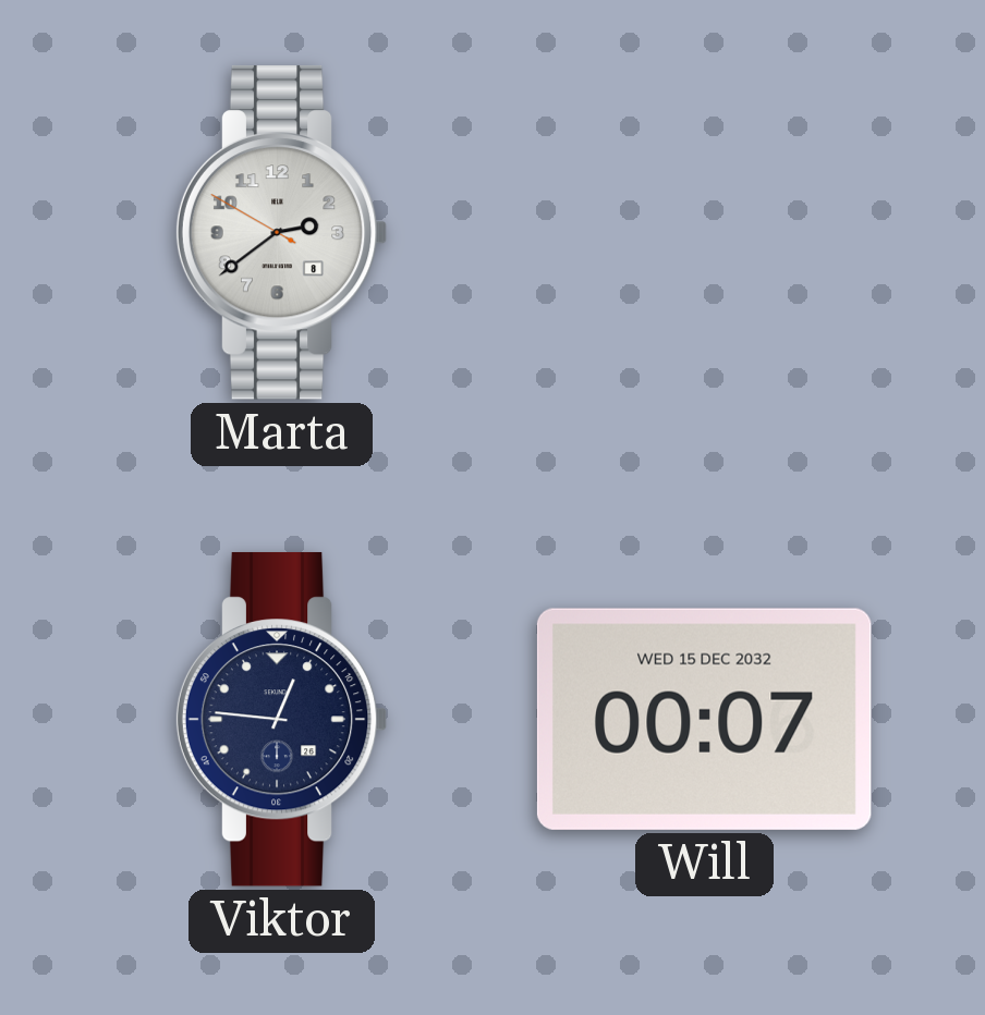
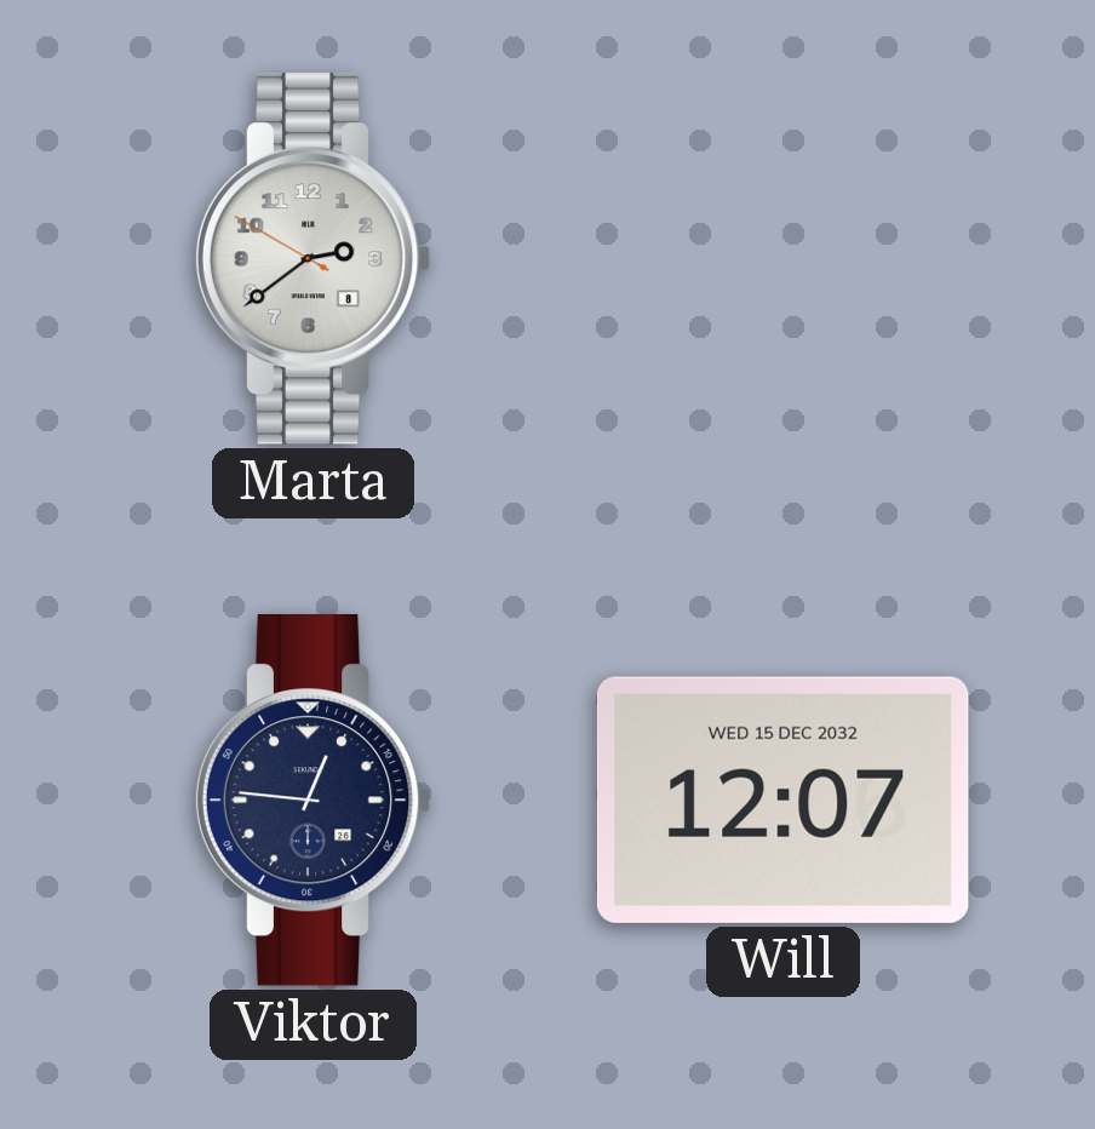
Will: 00:07 -> 12:07
